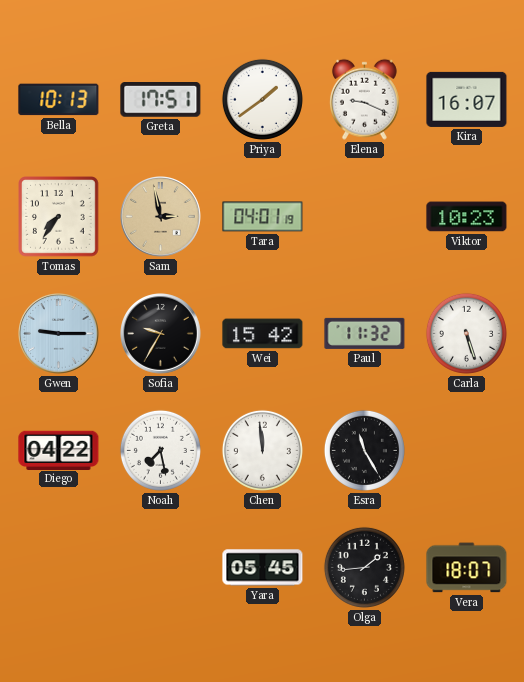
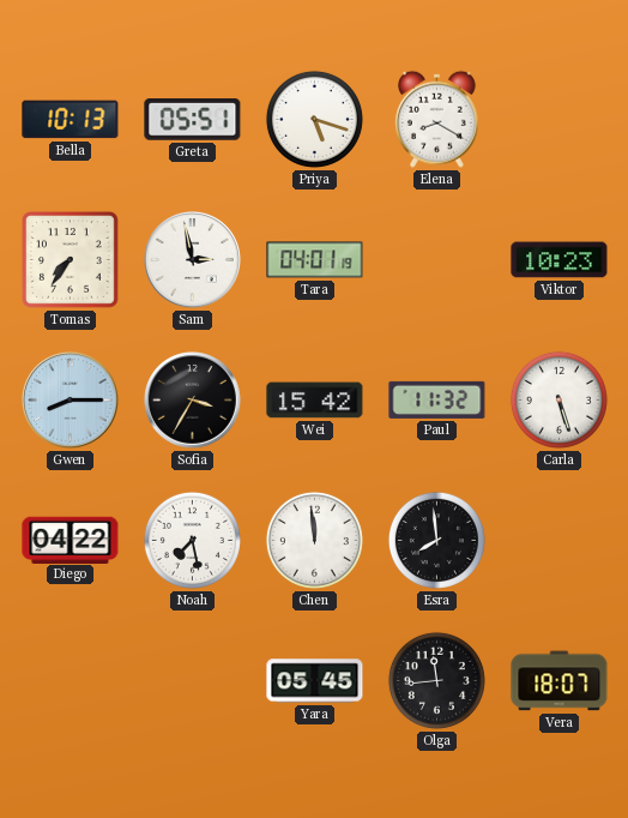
Greta: 17:51 -> 05:51
Priya: 1:39 -> 5:18
Elena: 9:19 -> 8:20
Kira: 16:07 -> none
Sam dial: champagne -> white
Gwen: 9:15 -> 8:15
Sofia: 9:35 -> 3:35
Esra: 11:25 -> 7:59
Olga: 1:44 -> 11:44
